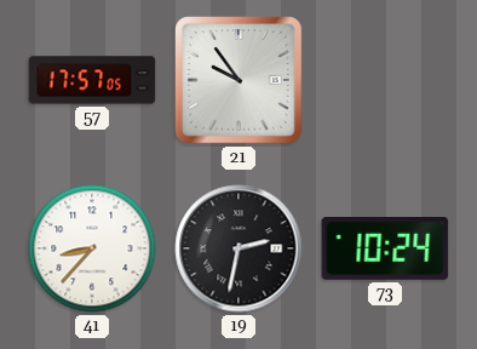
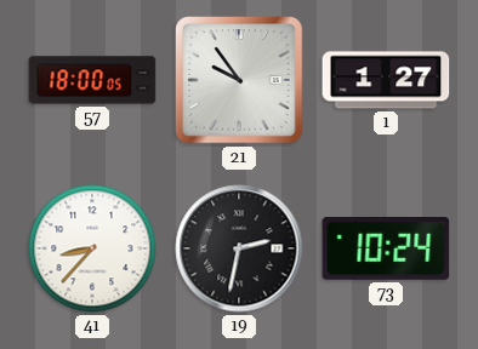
57: 17:57 -> 18:00
1: none -> 1:27
